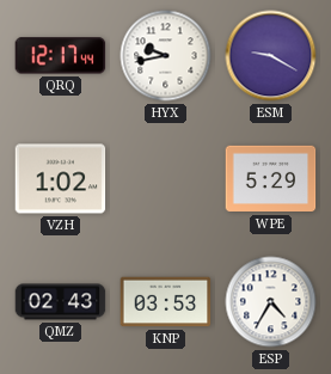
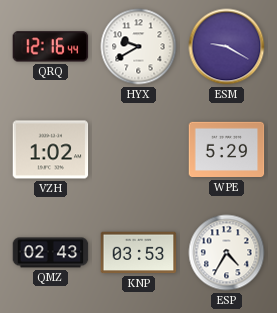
QRQ: 12:17 -> 12:16
HYX: 9:43 -> 9:40
